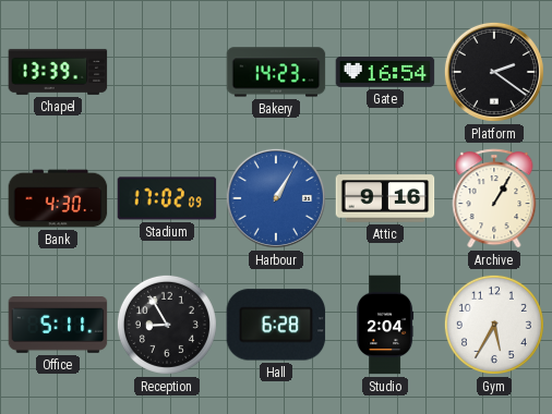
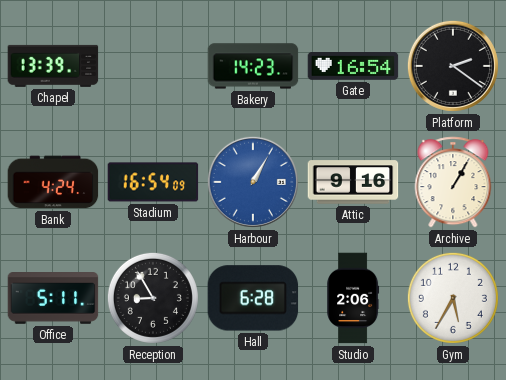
Bank: 4:30 -> 4:24
Stadium: 17:02 -> 16:54
Studio: 2:04 -> 2:06
